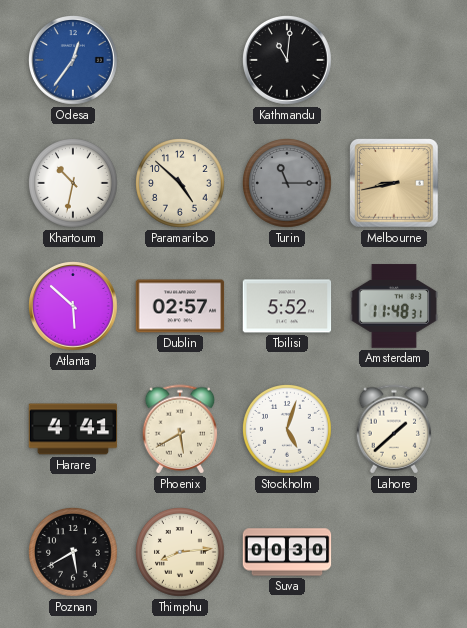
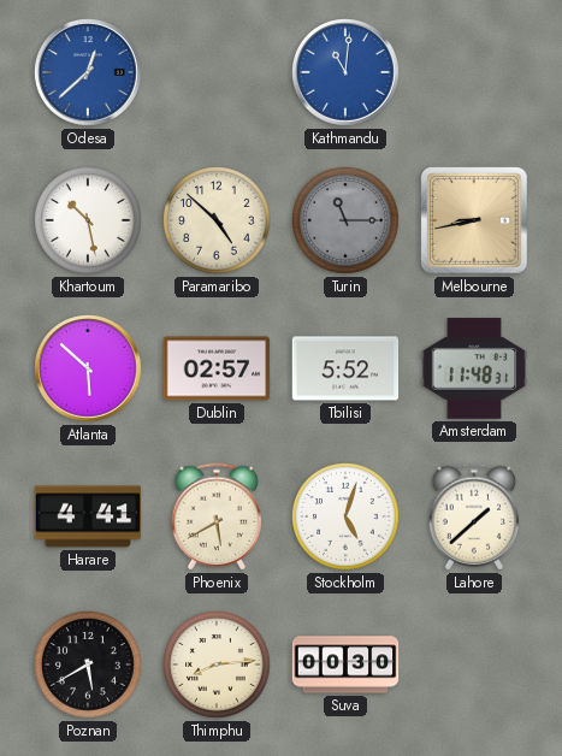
Odesa: 12:36 -> 12:38
Kathmandu dial: black -> blue
Khartoum: 10:32 -> 10:28
